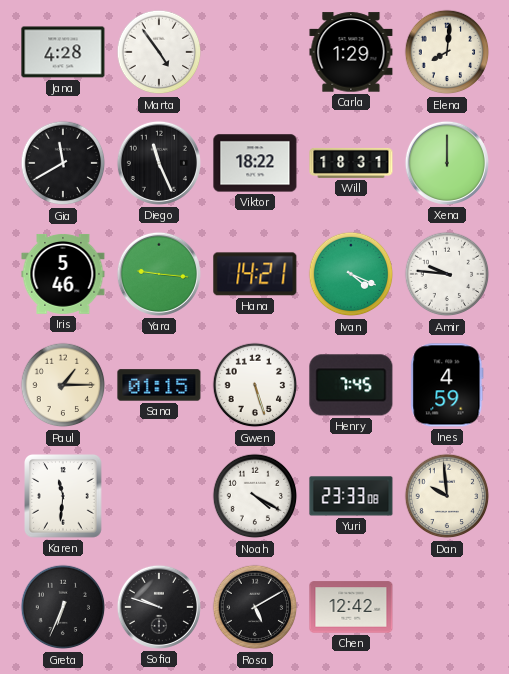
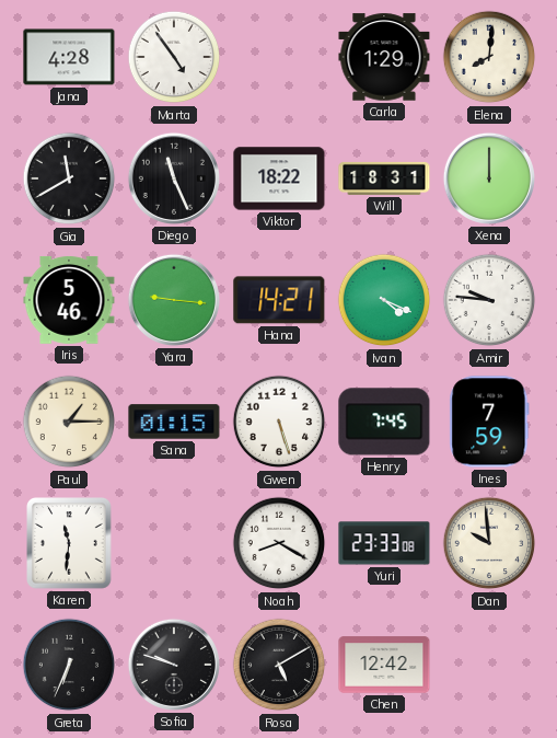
Ines: 4:59 -> 7:59
Noah: 4:20 -> 8:20
